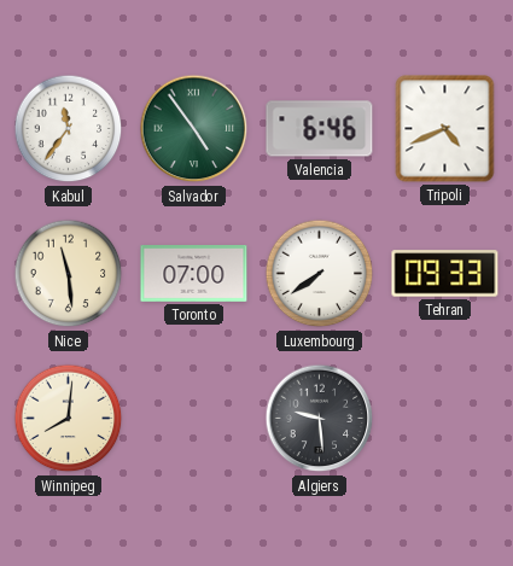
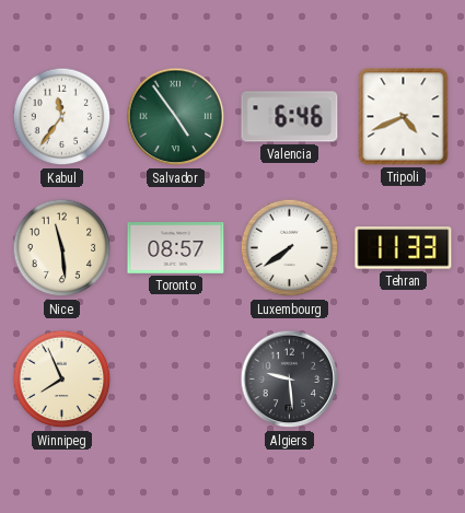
Toronto: 07:00 -> 08:57
Tehran: 09:33 -> 11:33
Winnipeg: 8:01 -> 7:56
